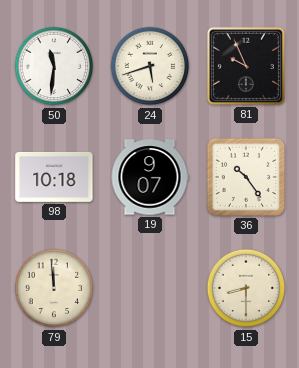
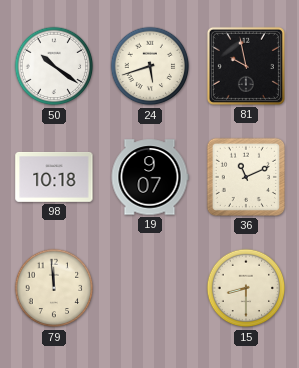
50: 11:31 -> 10:21
81: 9:56 -> 9:58
36: 10:24 -> 11:11
